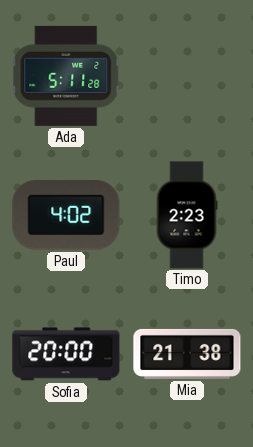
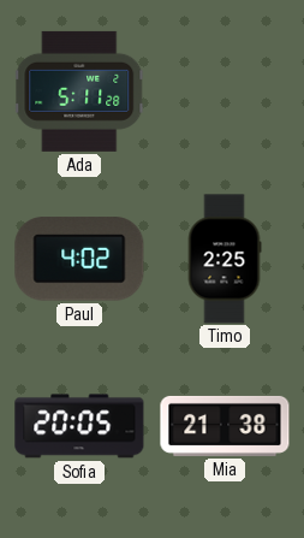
Timo: 2:23 -> 2:25
Sofia: 20:00 -> 20:05
